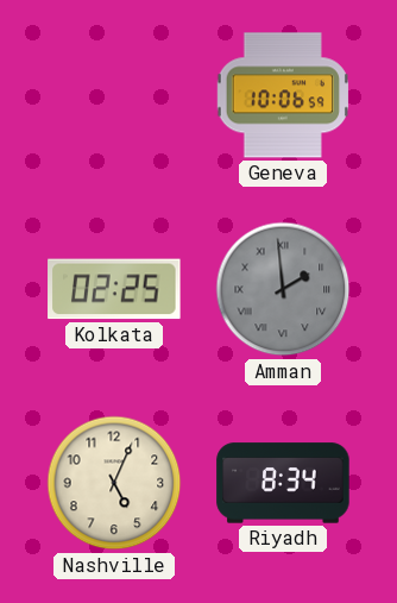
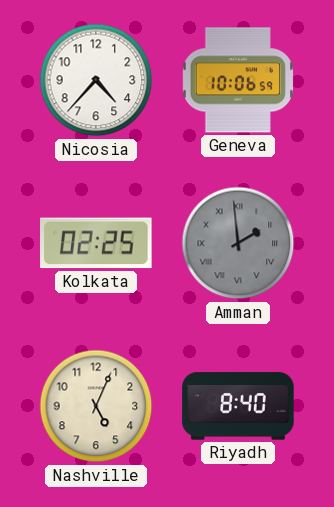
Nicosia: none -> 4:37
Riyadh: 8:34 -> 8:40
